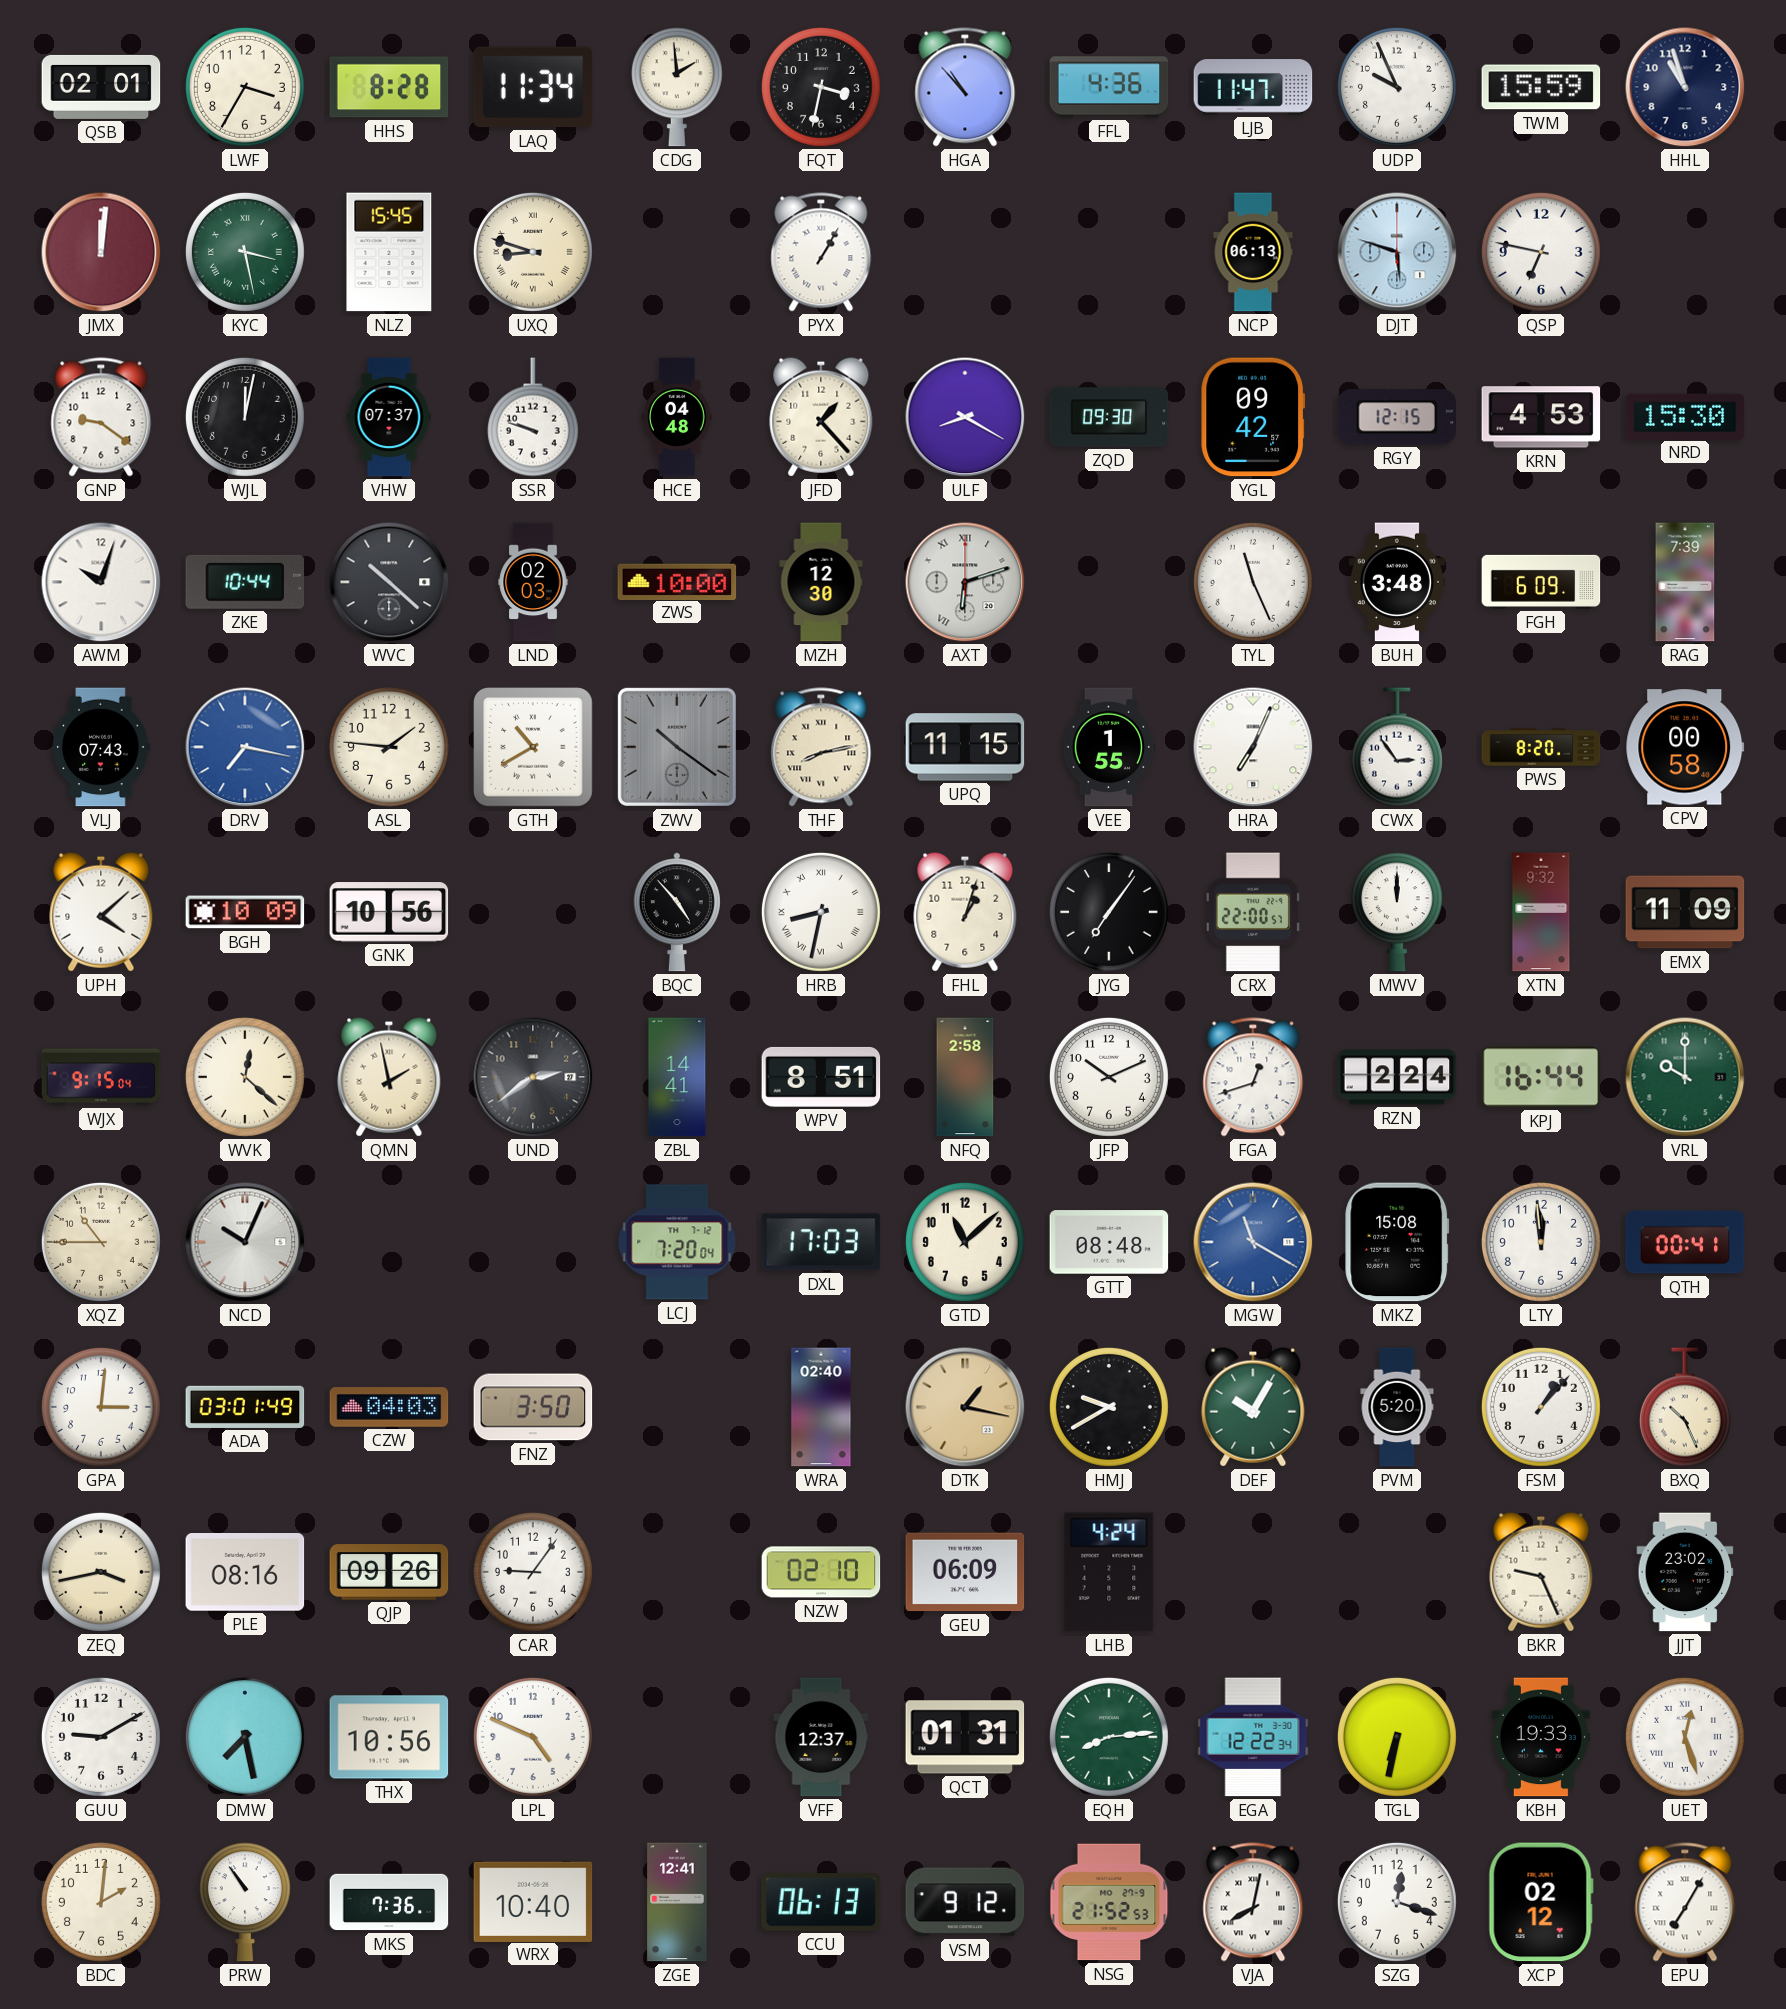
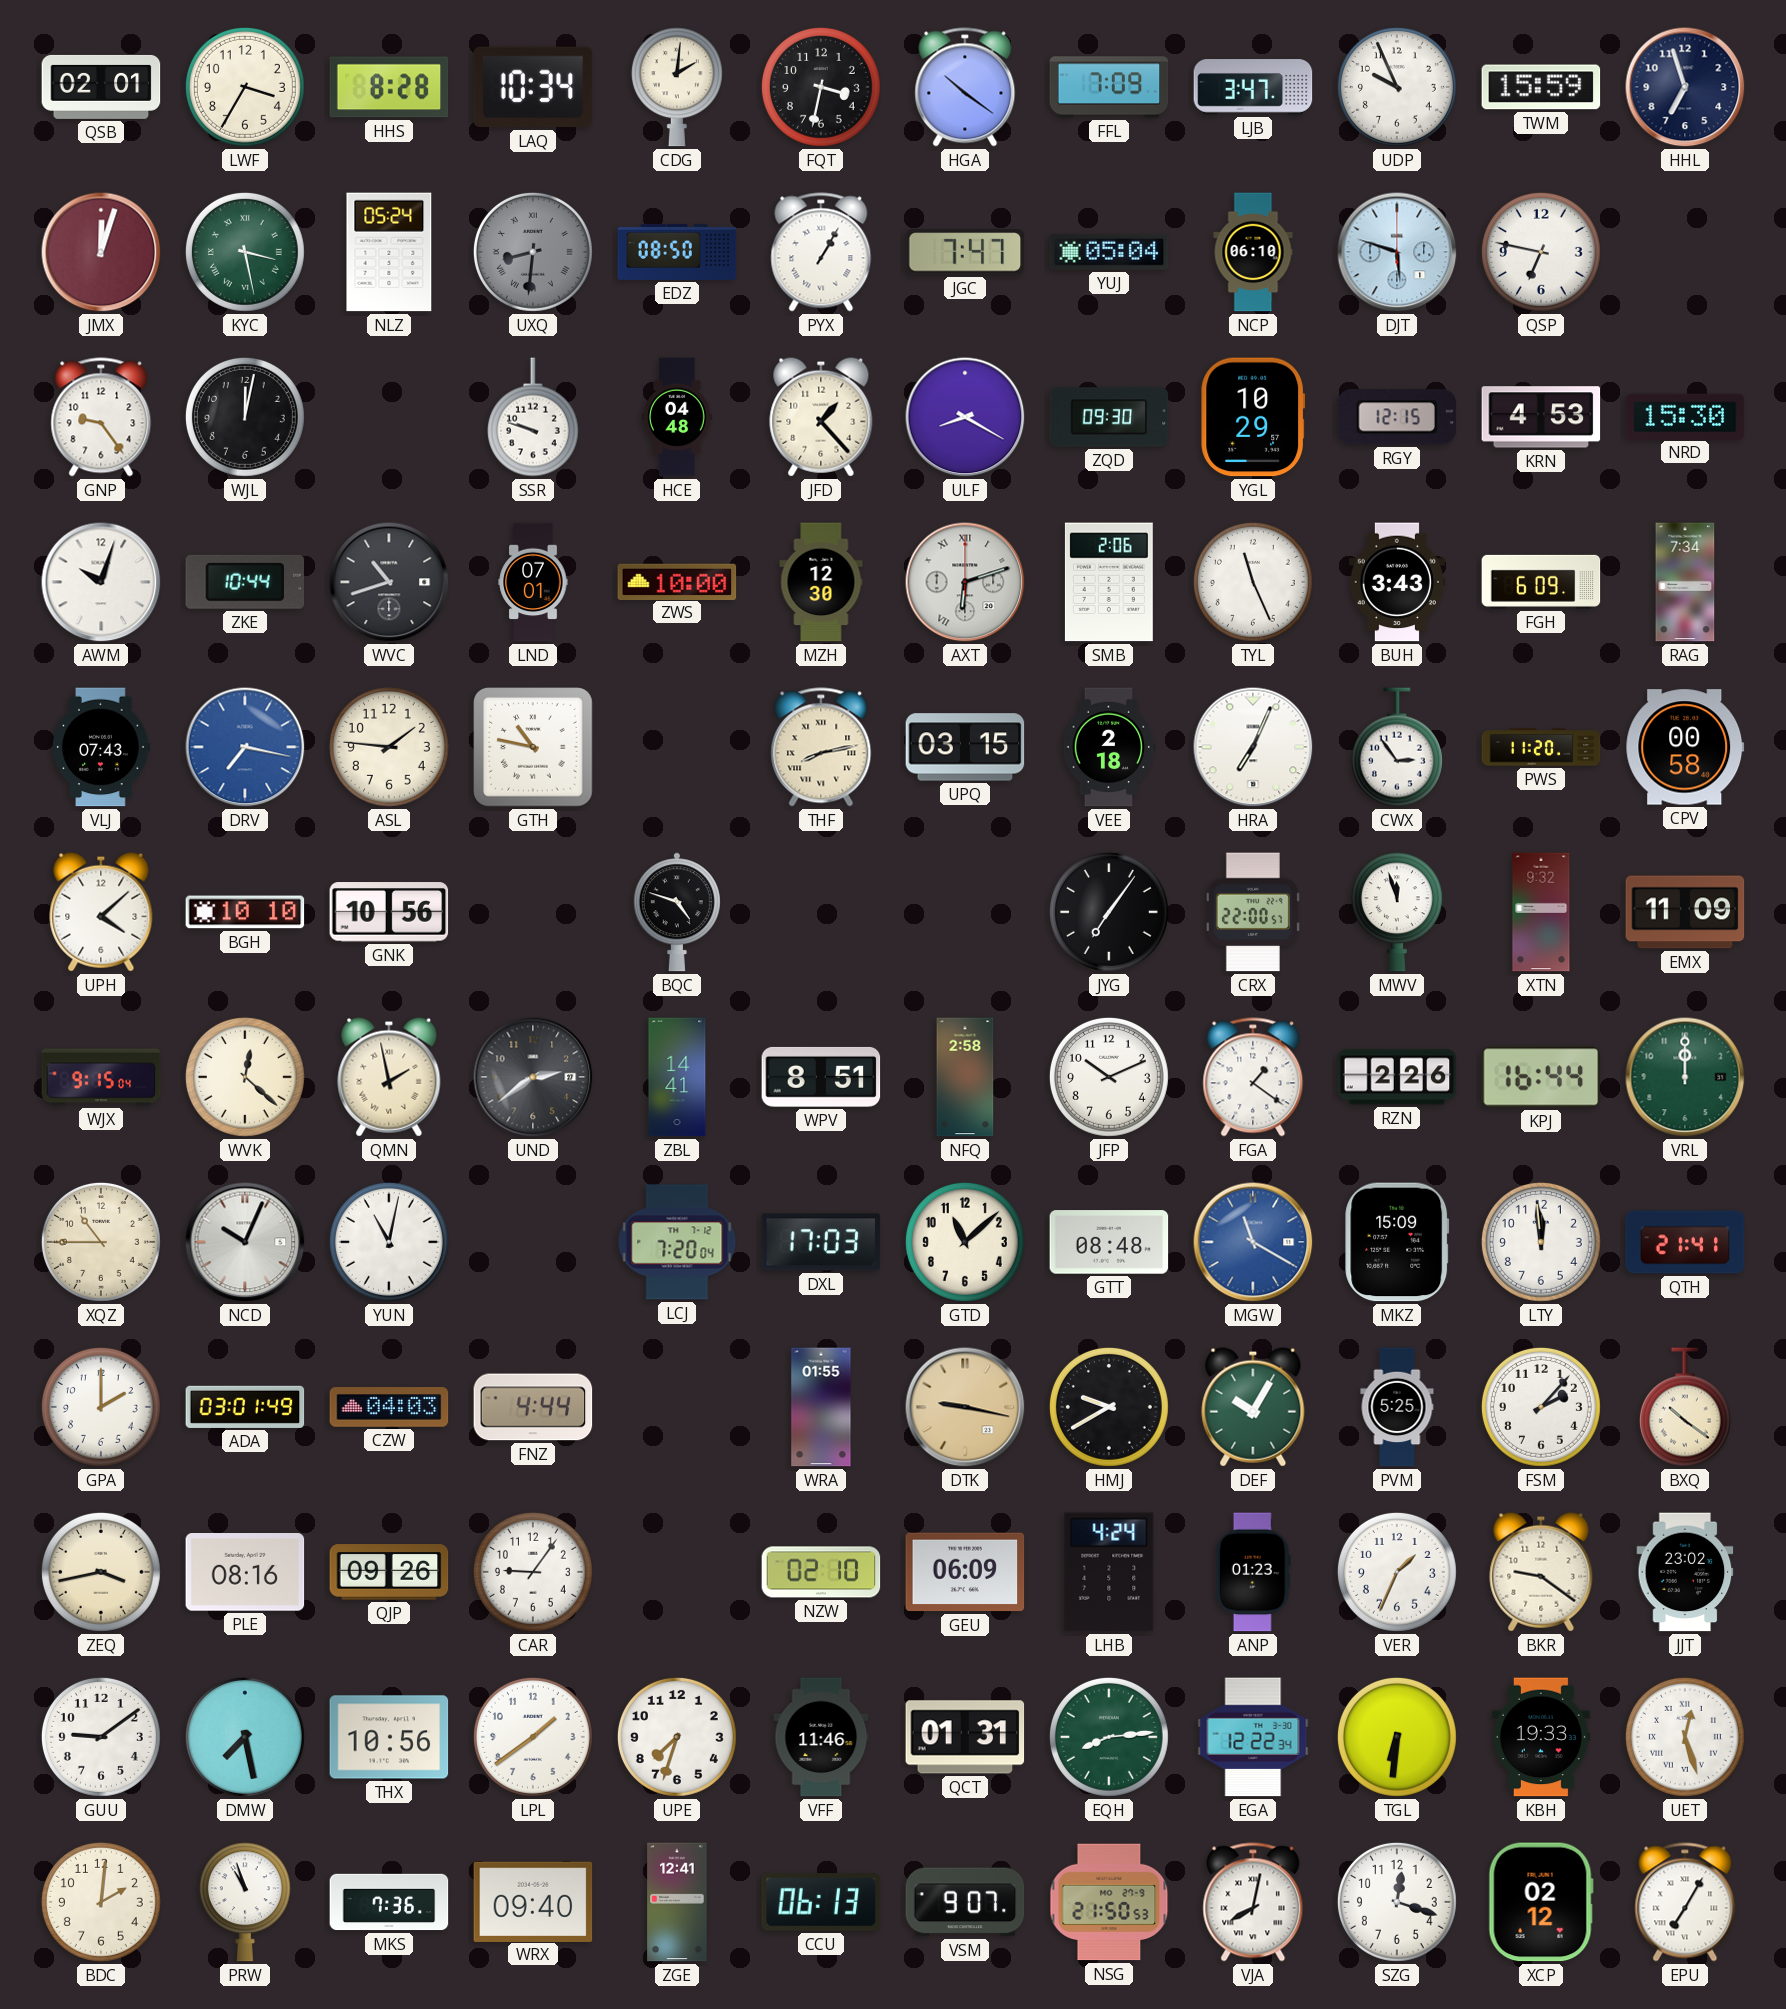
LAQ: 11:34 -> 10:34
CDG: 1:59 -> 2:01
HGA: 10:53 -> 10:21
FFL: 4:36 -> 7:09
LJB: 11:47 -> 3:47
HHL: 10:57 -> 6:57
JMX: 12:01 -> 12:03
NLZ: 15:45 -> 05:24
UXQ: 8:48 -> 8:31
UXQ dial: cream -> grey
EDZ: none -> 08:50
JGC: none -> 7:47
YUJ: none -> 05:04
NCP: 06:13 -> 06:10
GNP: 9:21 -> 9:24
VHW: 07:37 -> none
YGL: 09:42 -> 10:29
WVC: 10:22 -> 10:42
LND: 02:03 -> 07:01
SMB: none -> 2:06
BUH: 3:48 -> 3:43
RAG: 7:39 -> 7:34
GTH: 10:40 -> 10:47
ZWV: 10:21 -> none
UPQ: 11:15 -> 03:15
VEE: 1:55 -> 2:18
PWS: 8:20 -> 11:20
BGH: 10:09 -> 10:10
BQC: 4:53 -> 4:48
HRB: 8:32 -> none
FHL: 1:03 -> none
MWV: 12:00 -> 11:57
FGA: 12:42 -> 1:21
RZN: 2:24 -> 2:26
VRL: 10:00 -> 12:00
YUN: none -> 11:02
MKZ: 15:08 -> 15:09
QTH: 00:41 -> 21:41
GPA: 3:01 -> 2:00
FNZ: 3:50 -> 4:44
WRA: 02:40 -> 01:55
DTK: 1:17 -> 9:17
PVM: 5:20 -> 5:25
FSM: 1:07 -> 2:07
BXQ: 10:26 -> 10:21
ANP: none -> 01:23
VER: none -> 1:34
BKR: 9:26 -> 9:21
GUU: 9:10 -> 9:09
LPL: 4:49 -> 1:39
UPE: none -> 7:33
VFF: 12:37 -> 11:46
TGL: 6:32 -> 6:31
PRW: 10:54 -> 10:57
WRX: 10:40 -> 09:40
VSM: 9:12 -> 9:07
NSG: 21:52 -> 21:50
